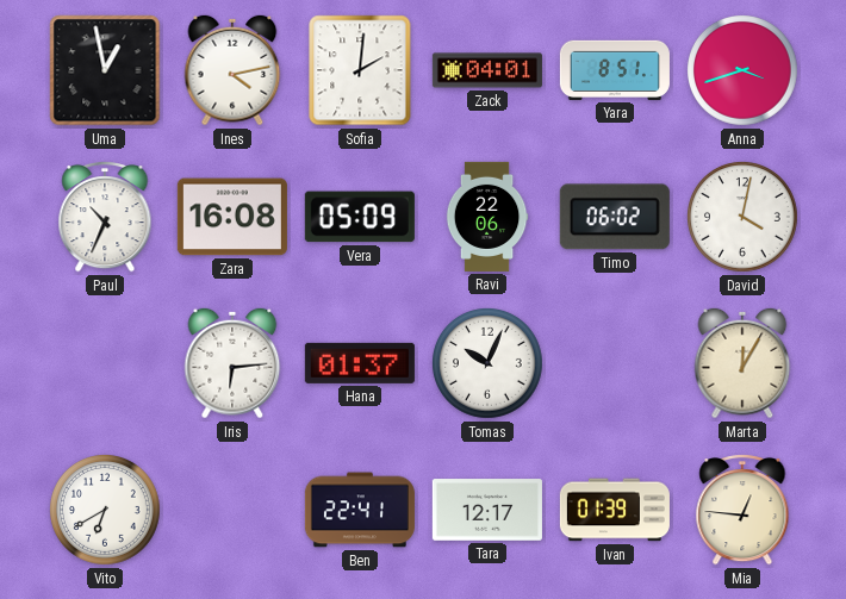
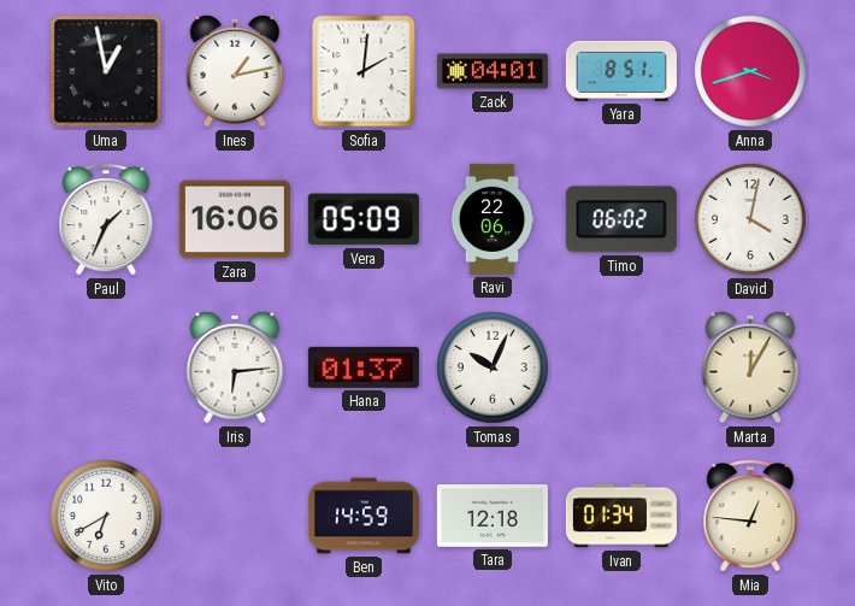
Ines: 4:13 -> 1:13
Paul: 10:34 -> 1:34
Zara: 16:08 -> 16:06
Ben: 22:41 -> 14:59
Tara: 12:17 -> 12:18
Ivan: 01:39 -> 01:34
